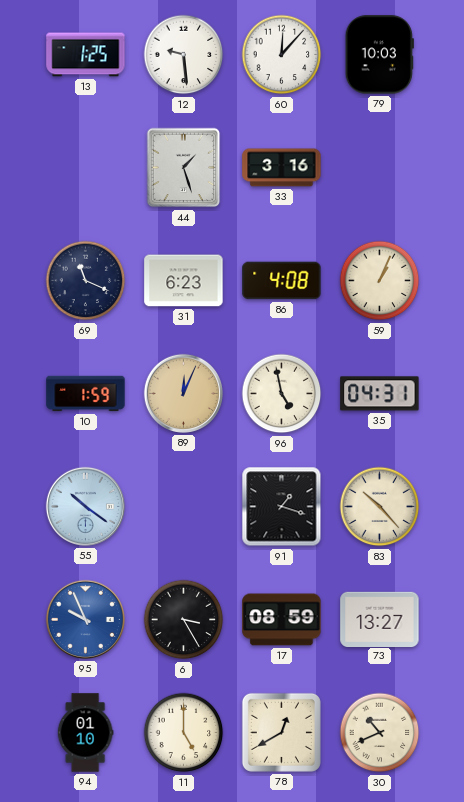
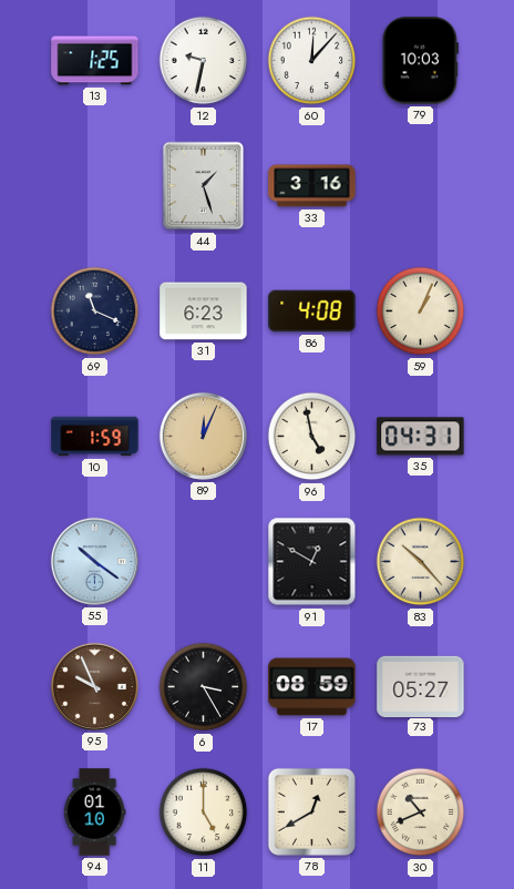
12: 9:29 -> 9:32
91: 1:18 -> 12:50
95 dial: blue -> brown
73: 13:27 -> 05:27
